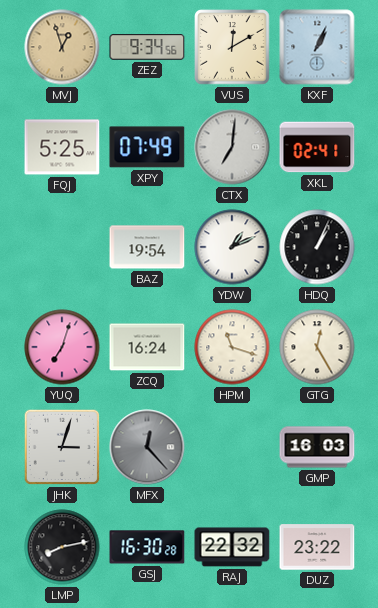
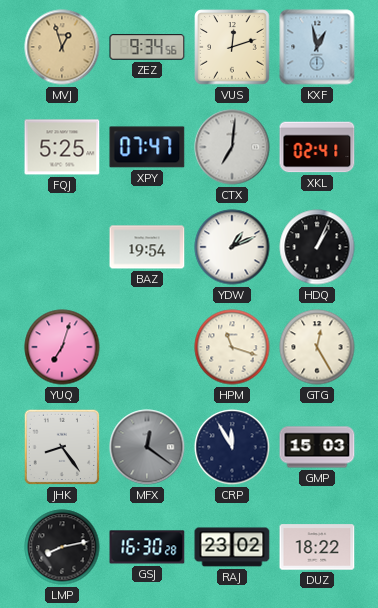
VUS: 12:10 -> 12:12
KXF: 1:04 -> 12:58
XPY: 07:49 -> 07:47
ZCQ: 16:24 -> none
JHK: 3:03 -> 8:24
MFX: 12:23 -> 12:21
CRP: none -> 11:55
GMP: 16:03 -> 15:03
RAJ: 22:32 -> 23:02
DUZ: 23:22 -> 18:22
